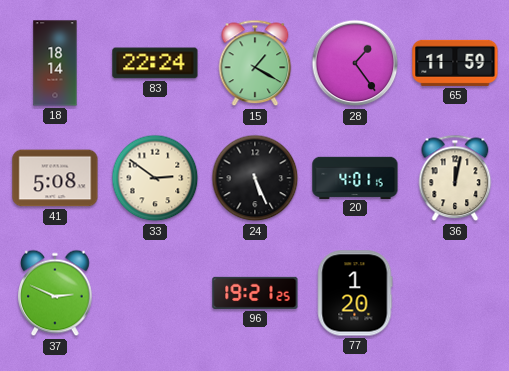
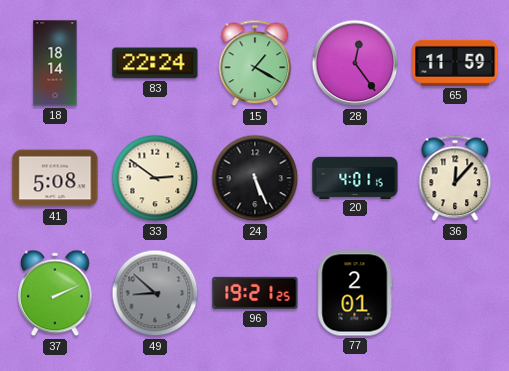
28: 1:24 -> 12:24
36: 12:02 -> 12:07
37: 2:49 -> 2:11
49: none -> 8:52
77: 1:20 -> 2:01
